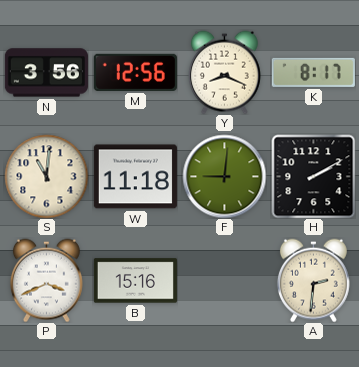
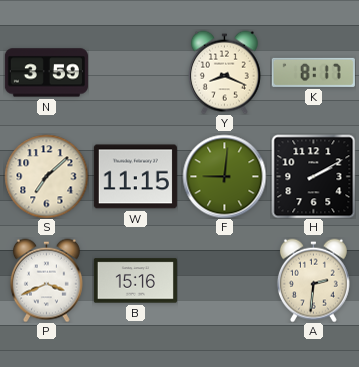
N: 3:56 -> 3:59
M: 12:56 -> none
S: 11:01 -> 7:08
W: 11:18 -> 11:15
